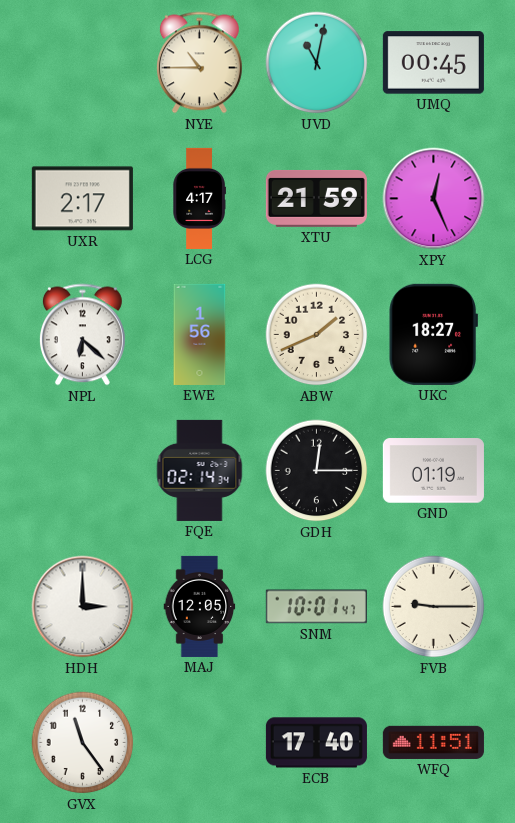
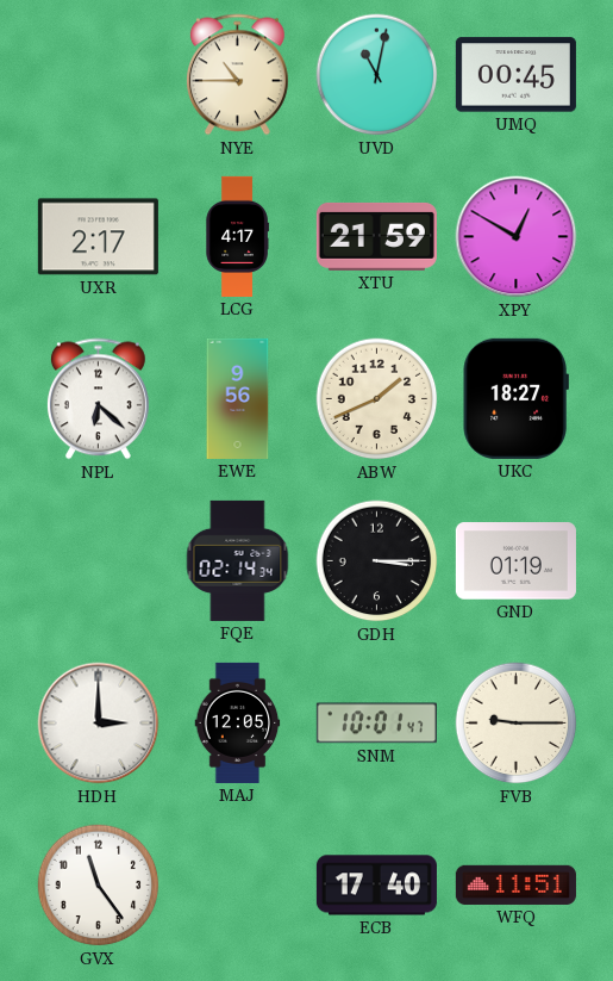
XPY: 12:26 -> 12:50
EWE: 1:56 -> 9:56
GDH: 12:15 -> 3:15
